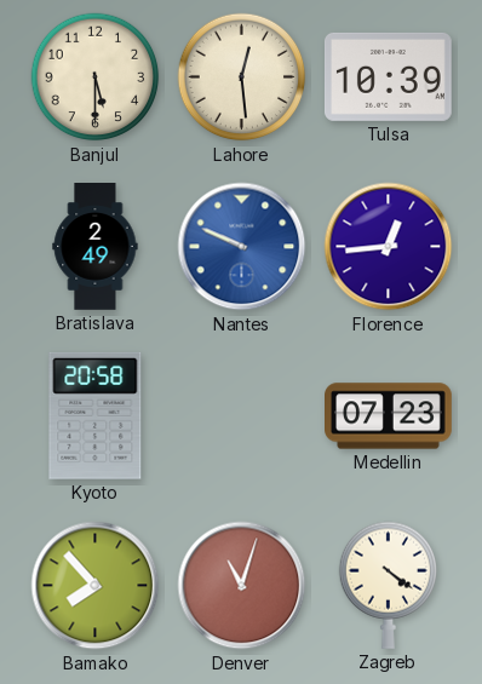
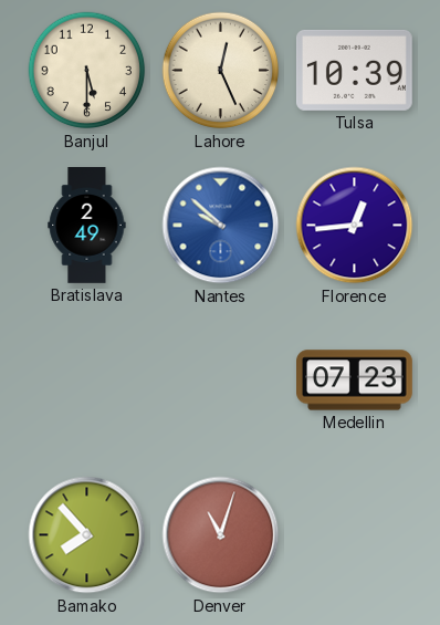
Lahore: 12:29 -> 12:26
Nantes: 9:49 -> 9:52
Kyoto: 20:58 -> none
Zagreb: 4:21 -> none
